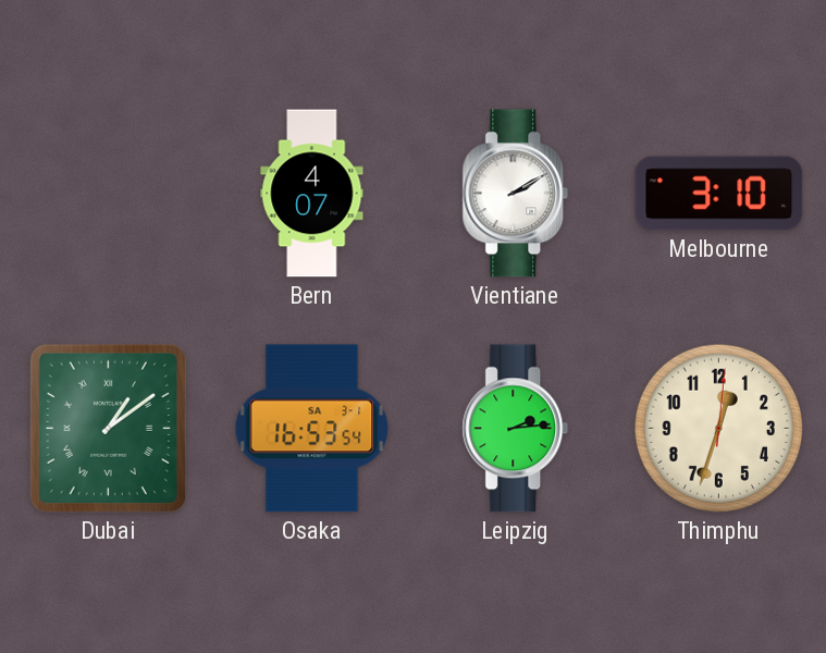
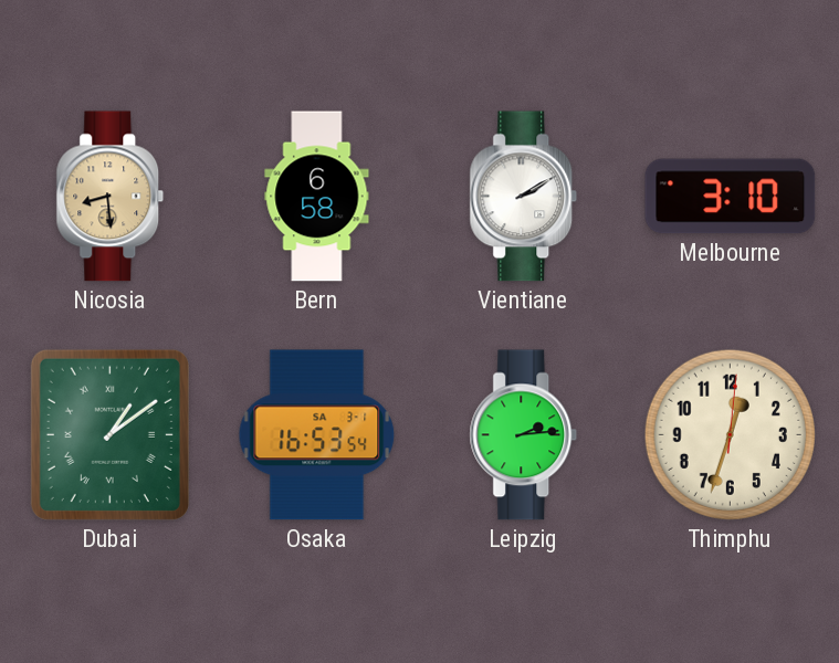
Nicosia: none -> 8:29
Bern: 4:07 -> 6:58
